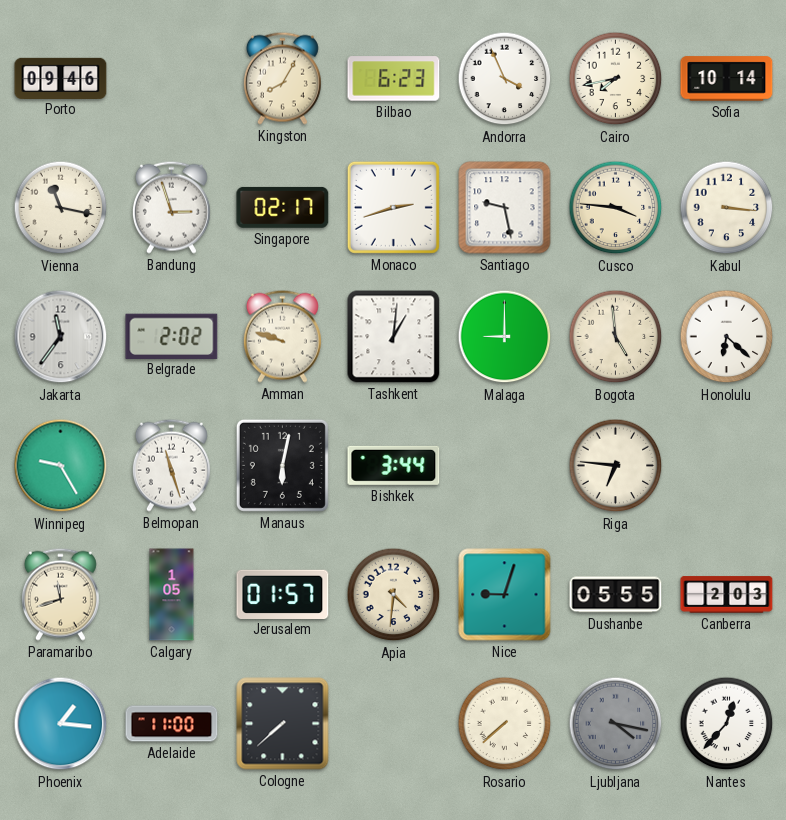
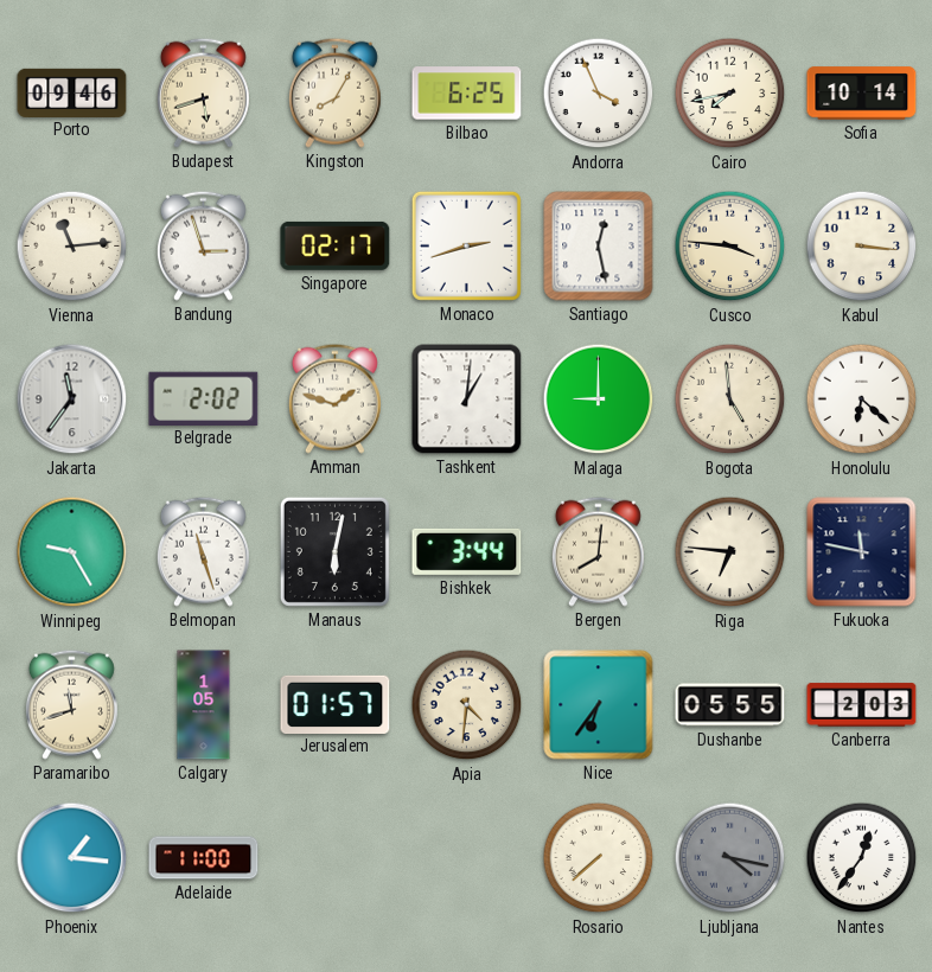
Budapest: none -> 5:42
Bilbao: 6:23 -> 6:25
Vienna: 11:17 -> 11:14
Santiago: 9:28 -> 12:28
Amman: 9:48 -> 1:48
Bergen: none -> 8:01
Fukuoka: none -> 11:47
Nice: 9:03 -> 6:36
Cologne: 7:38 -> none
Nantes: 12:37 -> 12:36
